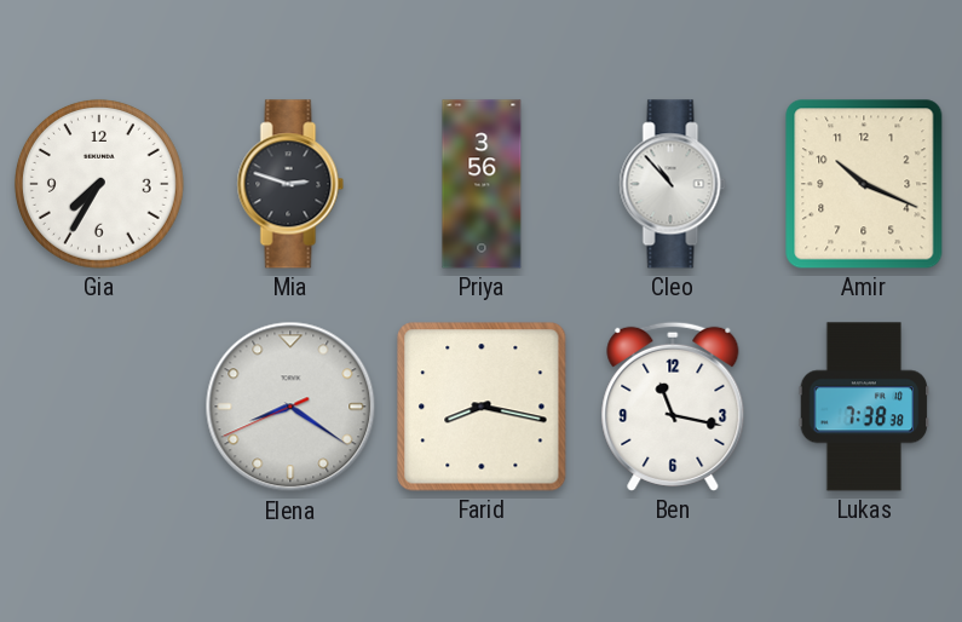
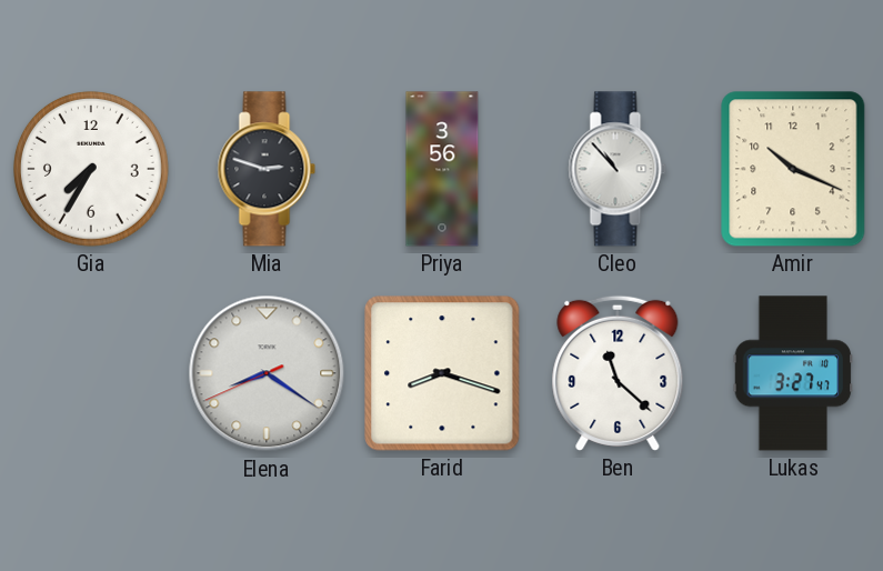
Farid: 8:17 -> 8:18
Ben: 11:17 -> 11:22
Lukas: 7:38 -> 3:27
